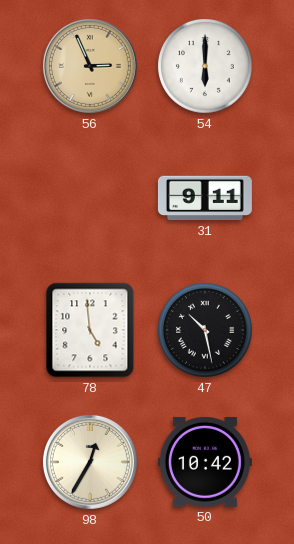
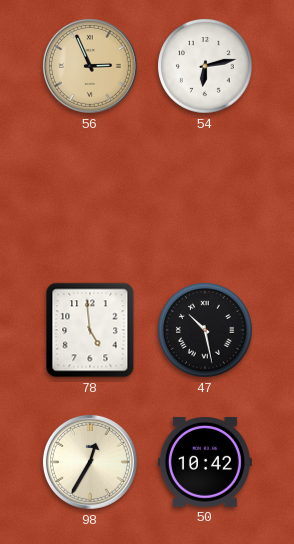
54: 6:00 -> 6:13
31: 9:11 -> none
